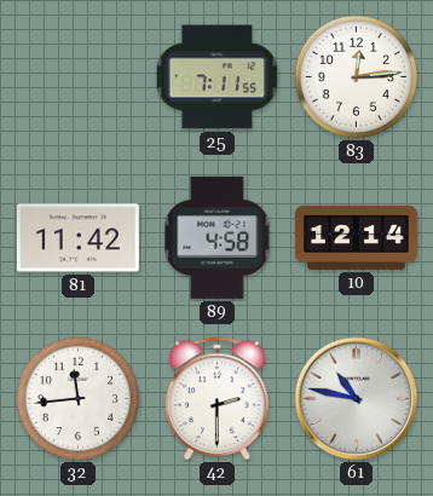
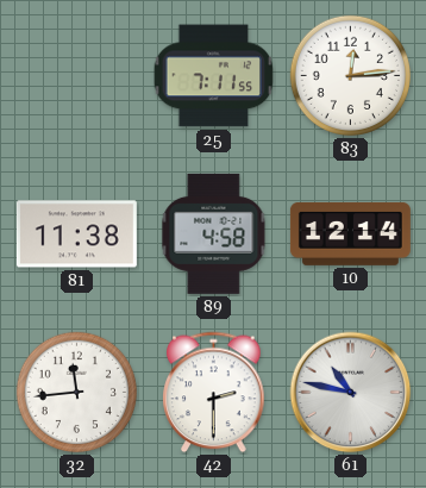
81: 11:42 -> 11:38
